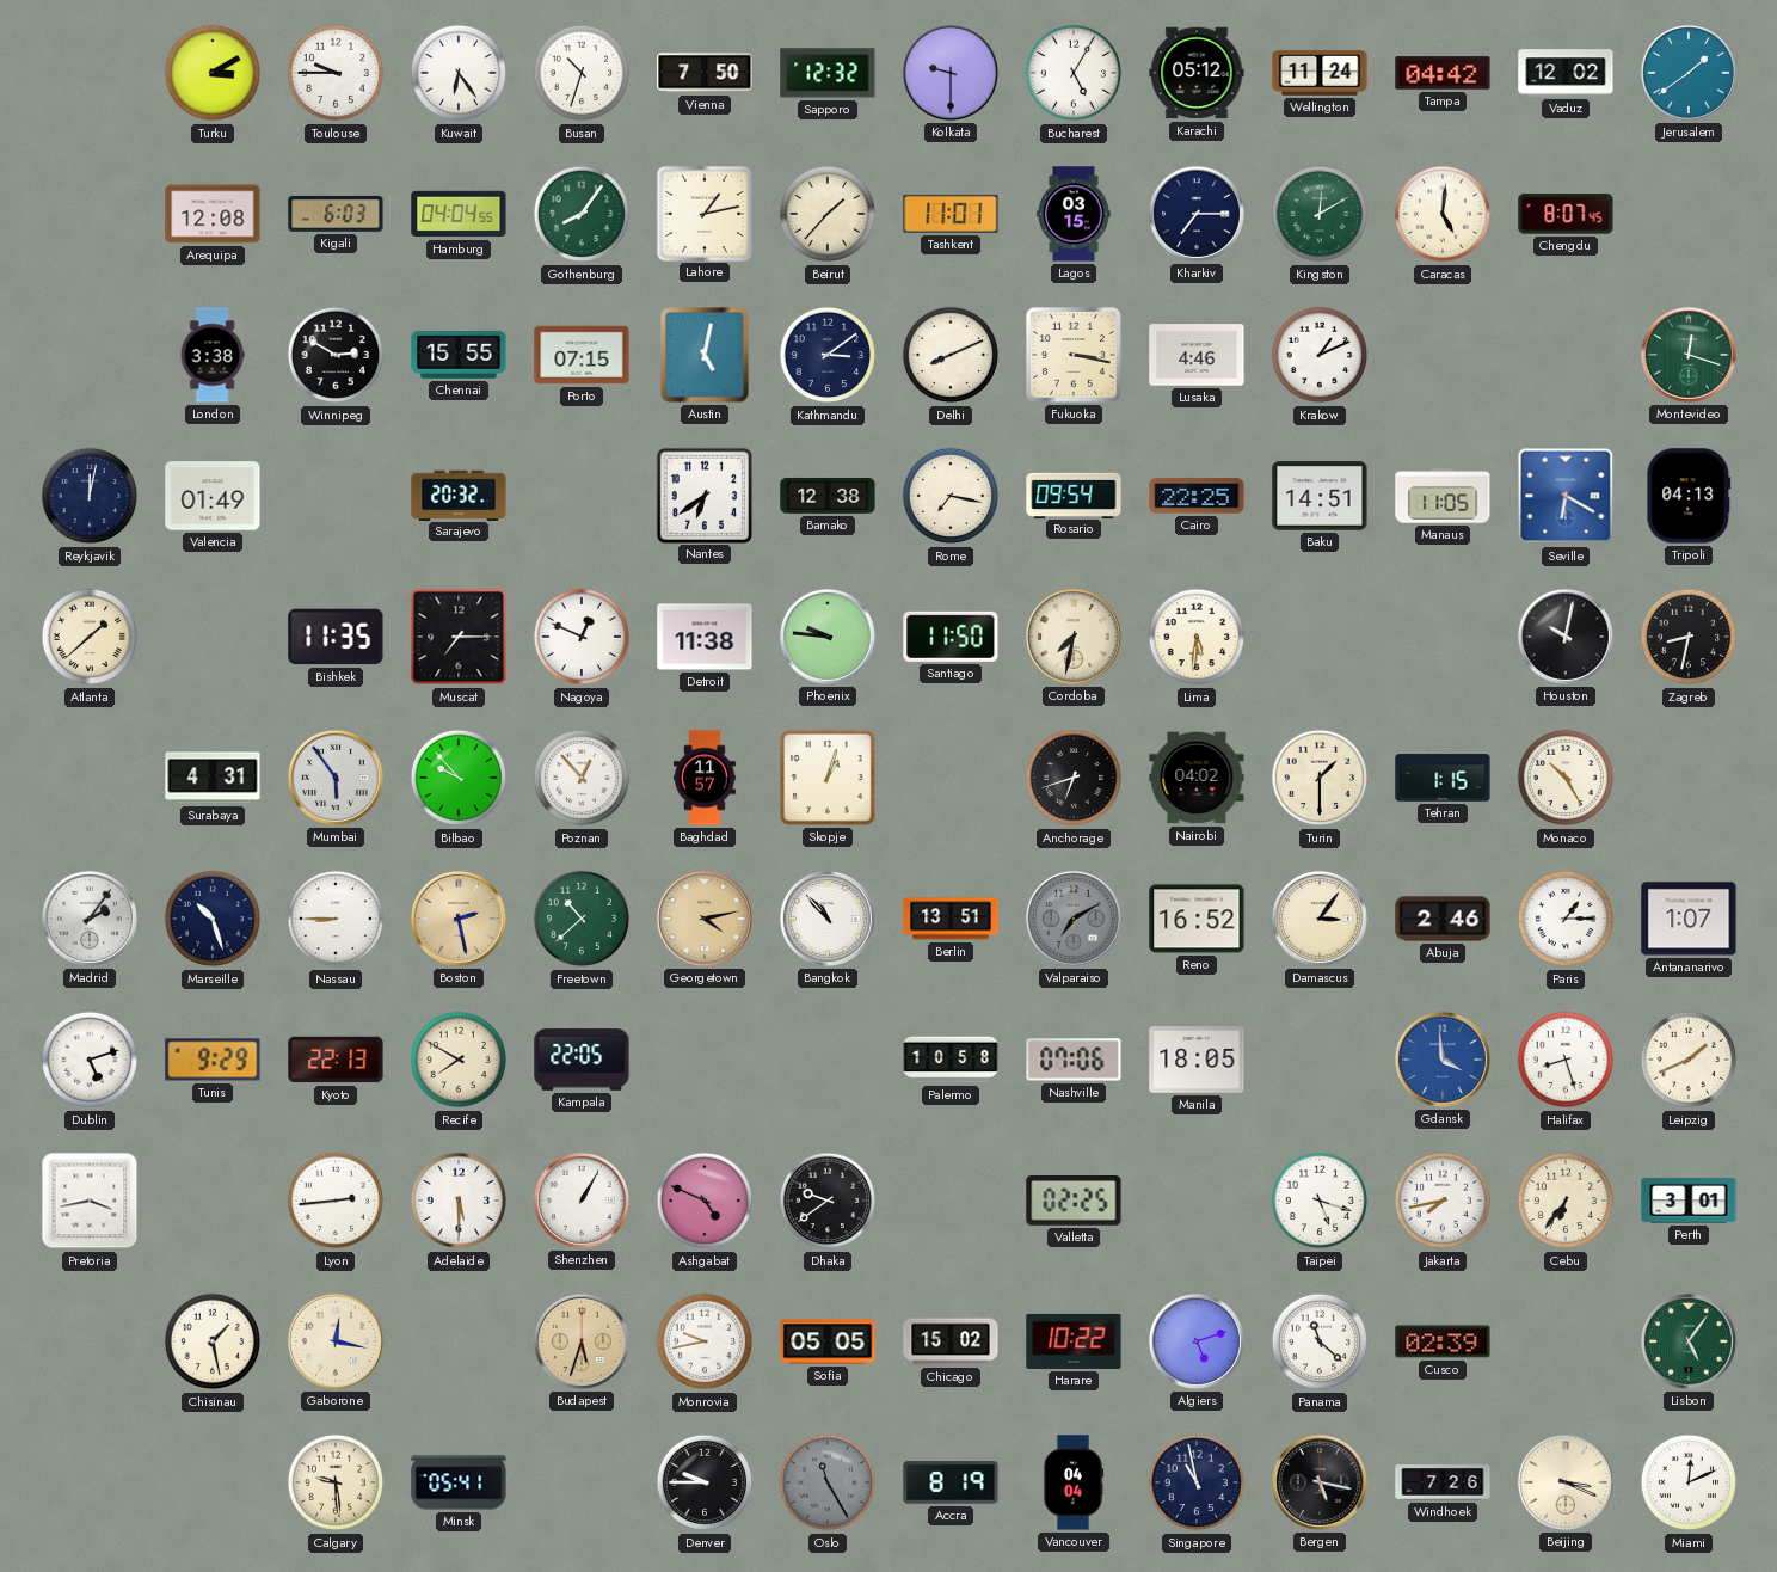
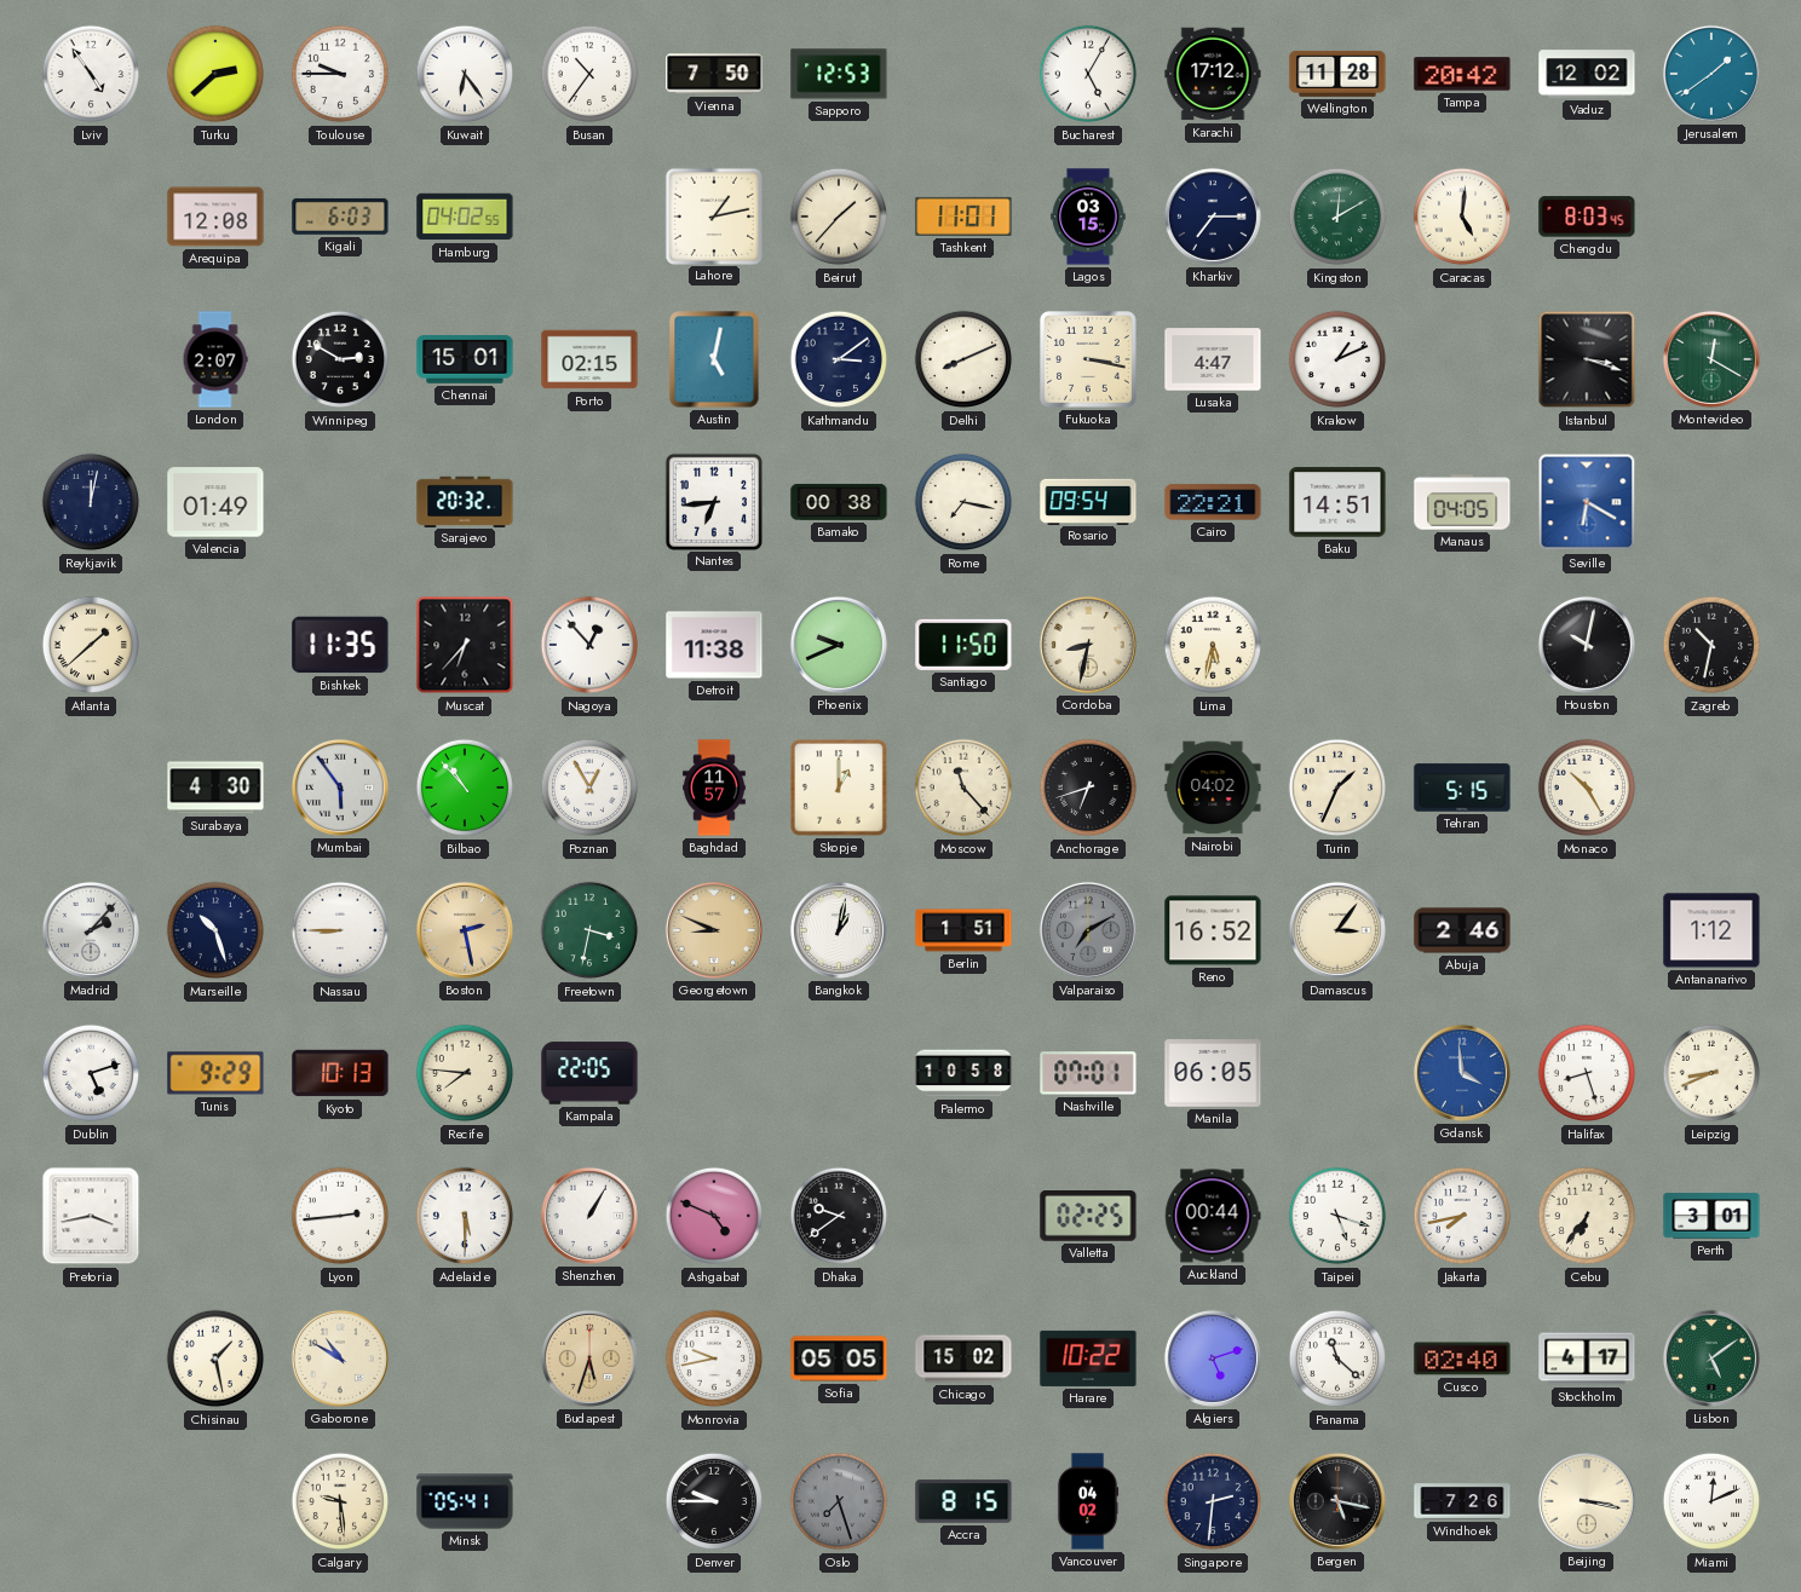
Lviv: none -> 4:54
Turku: 3:10 -> 2:38
Busan: 10:33 -> 10:36
Sapporo: 12:32 -> 12:53
Kolkata: 9:30 -> none
Karachi: 05:12 -> 17:12
Wellington: 11:24 -> 11:28
Tampa: 04:42 -> 20:42
Hamburg: 04:04 -> 04:02
Gothenburg: 8:06 -> none
Chengdu: 8:07 -> 8:03
London: 3:38 -> 2:07
Chennai: 15:55 -> 15:01
Porto: 07:15 -> 02:15
Lusaka: 4:46 -> 4:47
Istanbul: none -> 3:18
Montevideo: 12:18 -> 12:20
Nantes: 6:39 -> 6:44
Bamako: 12:38 -> 00:38
Cairo: 22:25 -> 22:21
Manaus: 11:05 -> 04:05
Tripoli: 04:13 -> none
Muscat: 7:15 -> 6:37
Nagoya: 12:49 -> 12:53
Phoenix: 9:46 -> 9:41
Cordoba: 7:32 -> 8:32
Lima: 5:31 -> 5:32
Zagreb: 8:32 -> 10:32
Surabaya: 4:31 -> 4:30
Bilbao: 9:53 -> 10:53
Poznan: 12:53 -> 12:55
Skopje: 1:03 -> 1:00
Moscow: none -> 11:23
Turin: 1:30 -> 1:34
Tehran: 1:15 -> 5:15
Madrid: 2:06 -> 2:07
Freetown: 10:38 -> 3:32
Georgetown: 4:13 -> 8:49
Bangkok: 10:53 -> 1:02
Berlin: 13:51 -> 1:51
Paris: 1:15 -> none
Antananarivo: 1:07 -> 1:12
Kyoto: 22:13 -> 10:13
Recife: 7:50 -> 7:46
Nashville: 07:06 -> 07:01
Manila: 18:05 -> 06:05
Leipzig: 1:41 -> 8:41
Auckland: none -> 00:44
Gaborone: 12:17 -> 10:50
Cusco: 02:39 -> 02:40
Stockholm: none -> 4:17
Lisbon: 5:06 -> 5:09
Oslo: 11:25 -> 7:27
Accra: 8:19 -> 8:15
Vancouver: 04:04 -> 04:02
Singapore: 10:58 -> 2:31
Beijing: 3:19 -> 3:17
